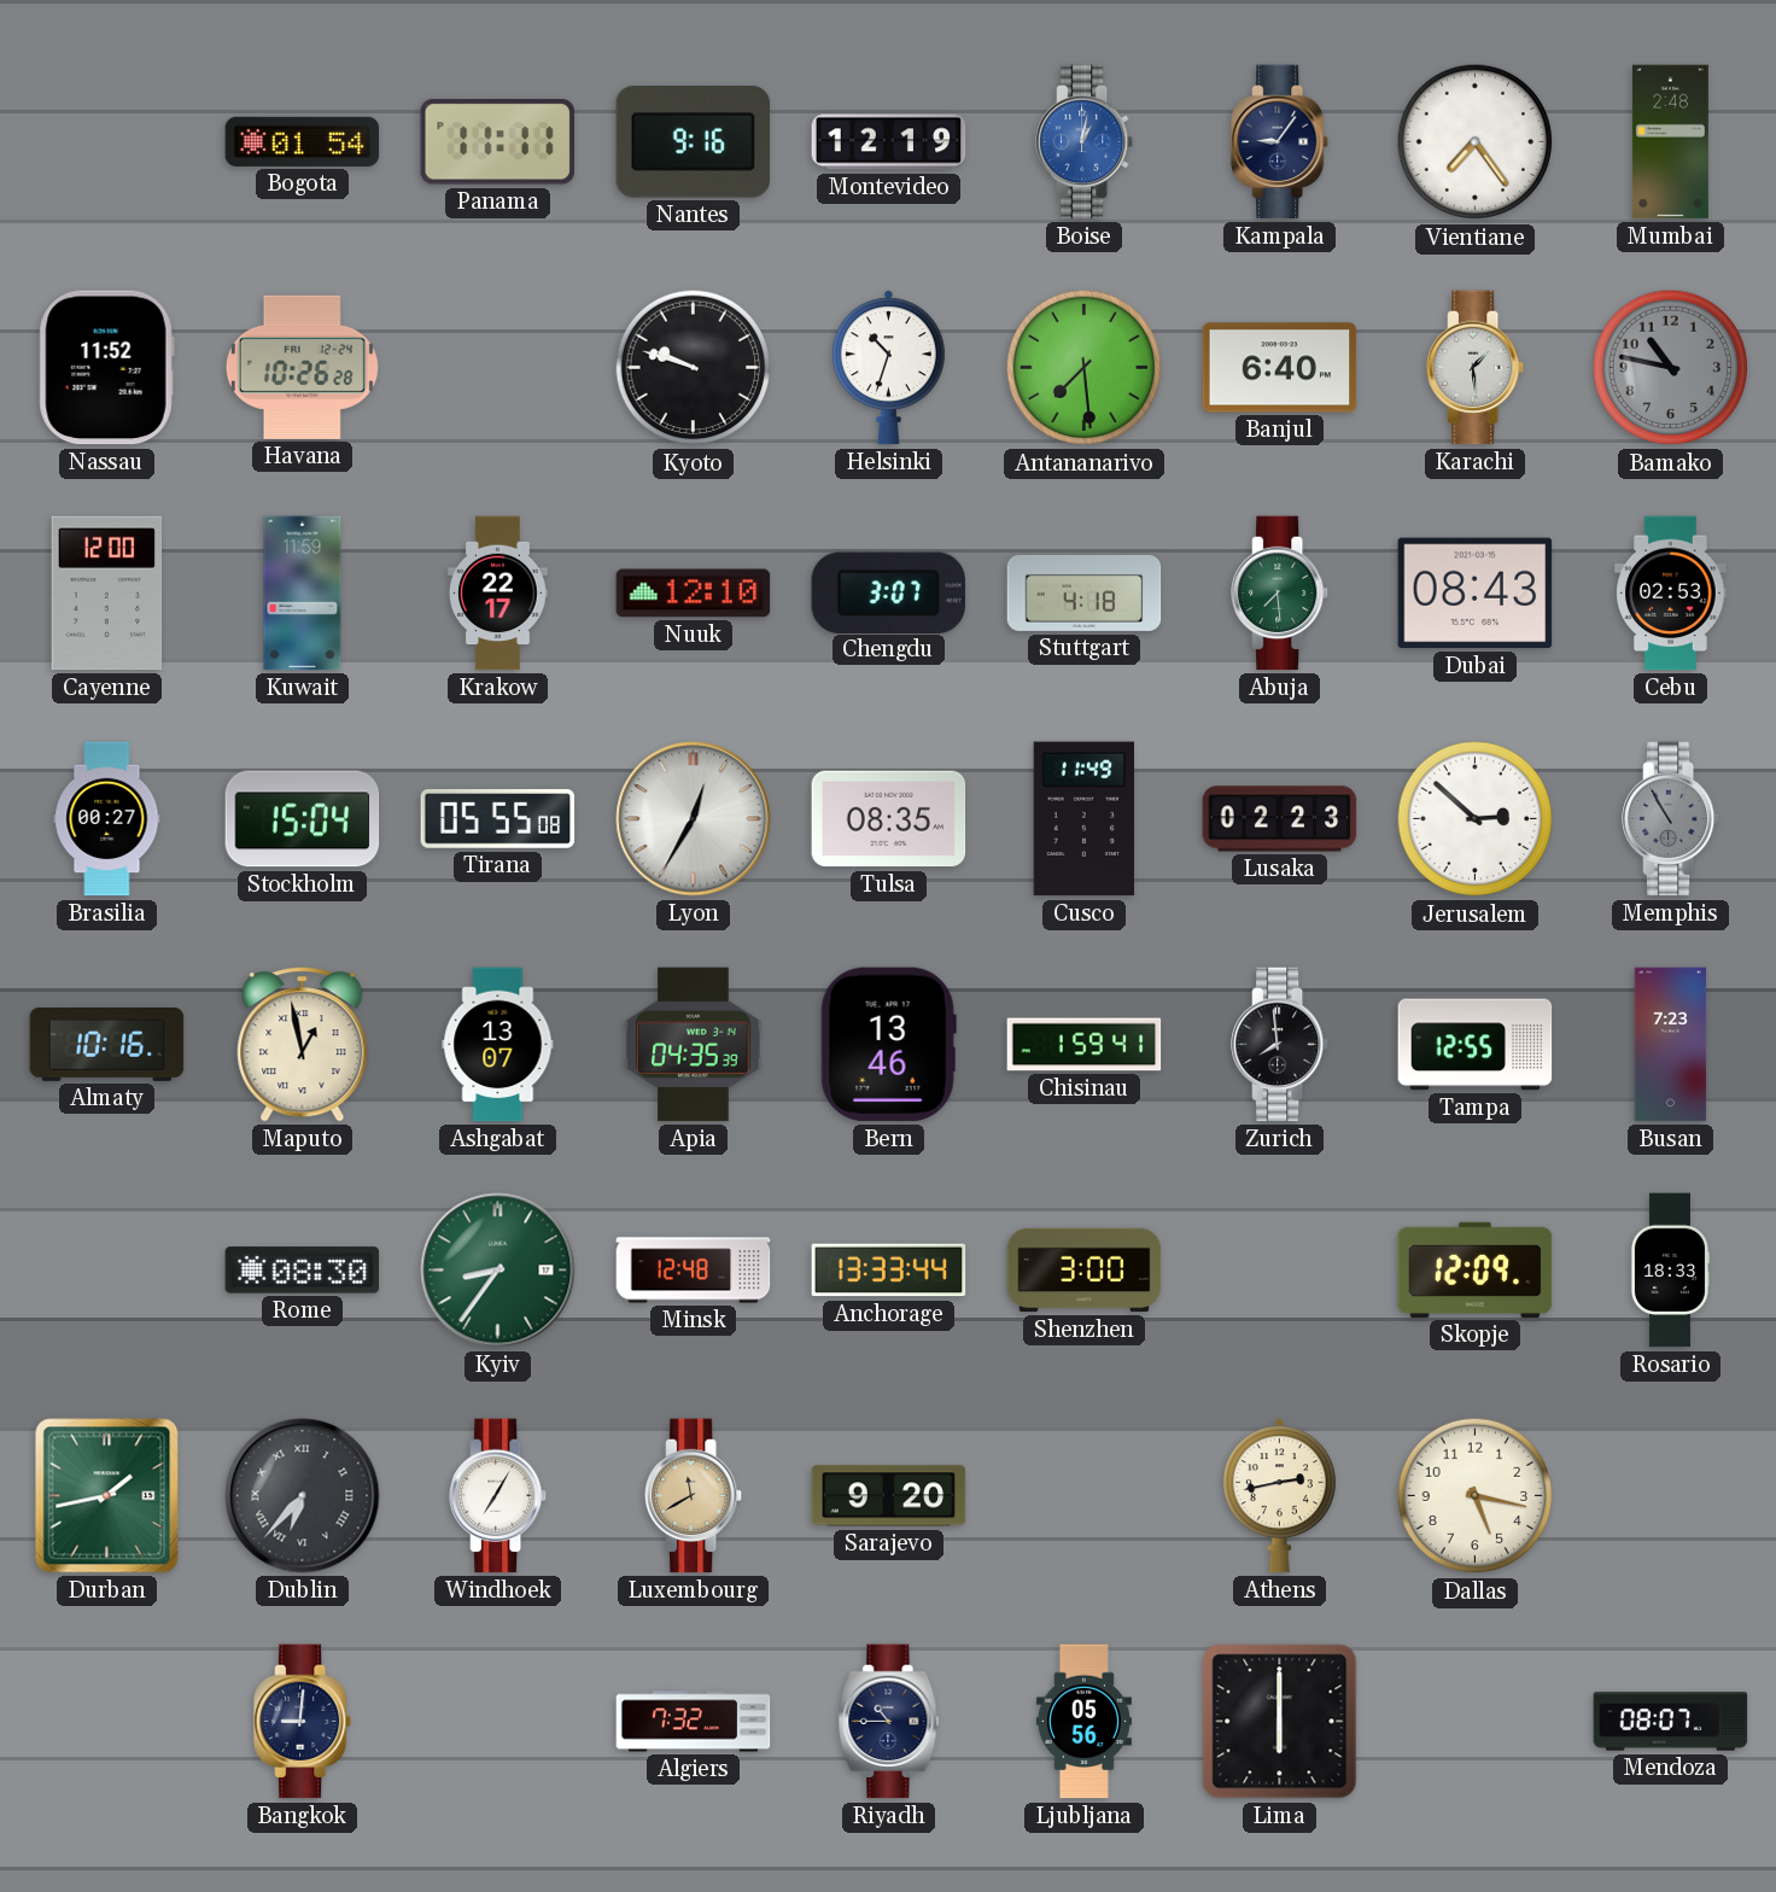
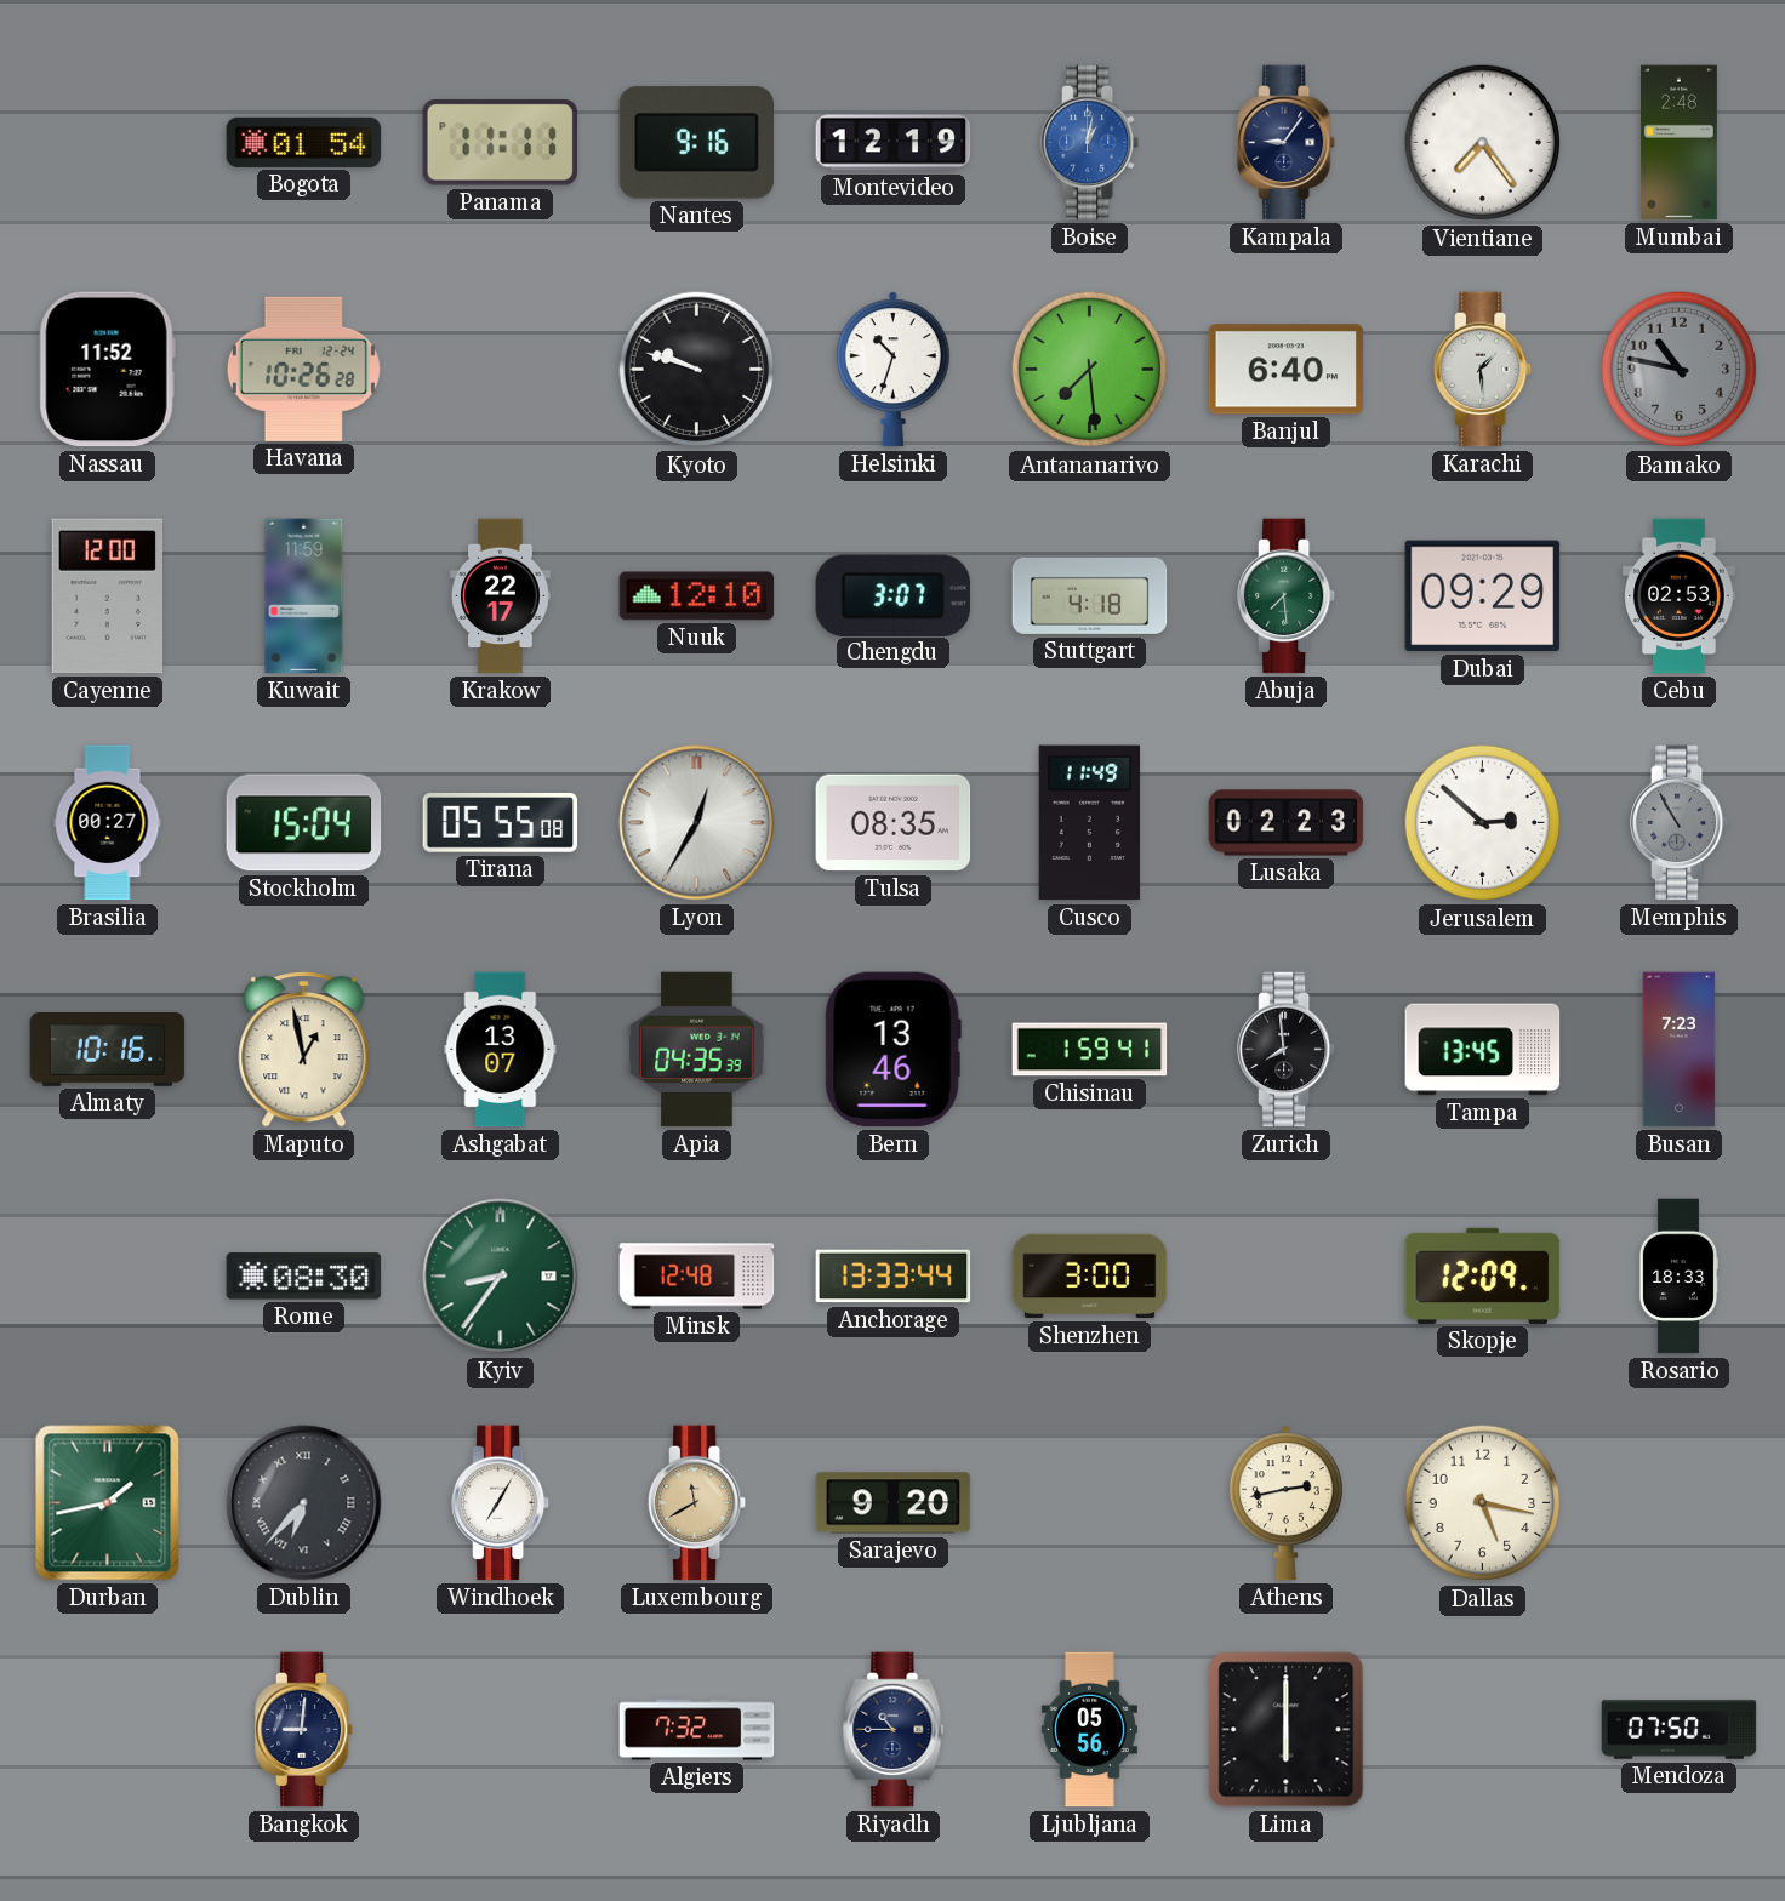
Dubai: 08:43 -> 09:29
Tampa: 12:55 -> 13:45
Mendoza: 08:07 -> 07:50
